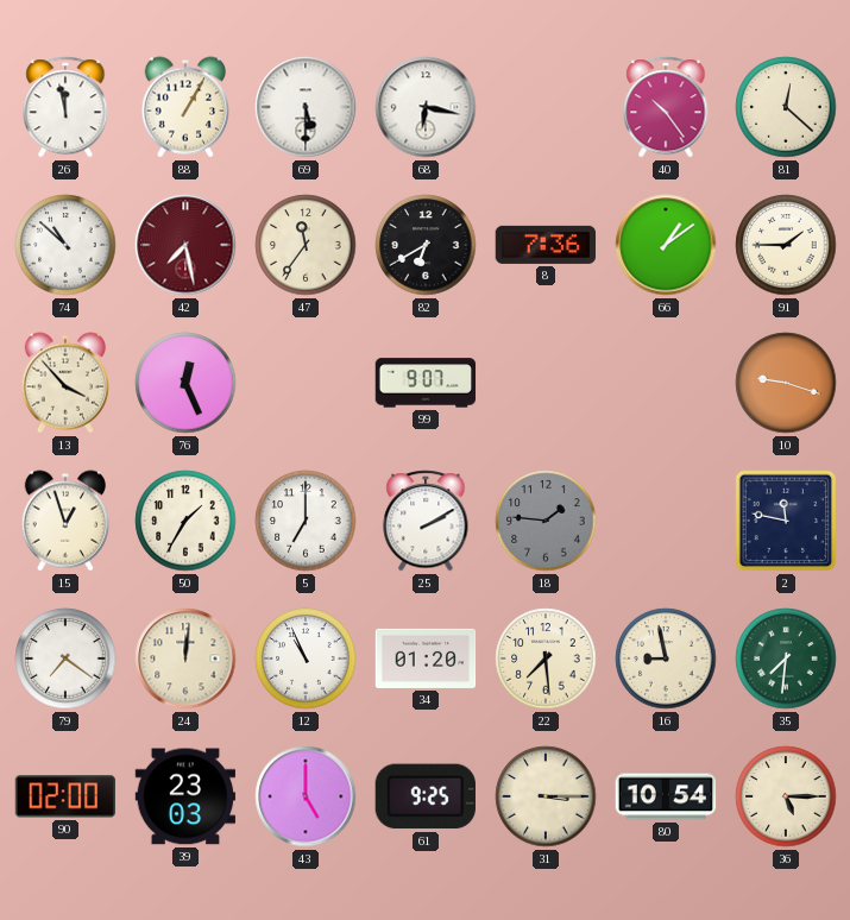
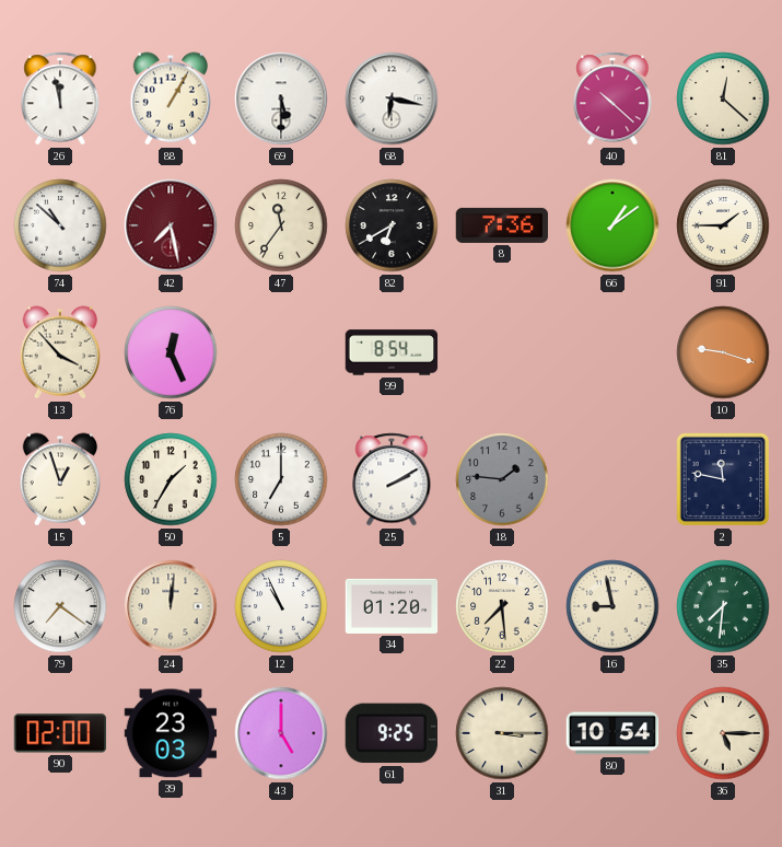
40: 10:24 -> 10:22
99: 9:07 -> 8:54
